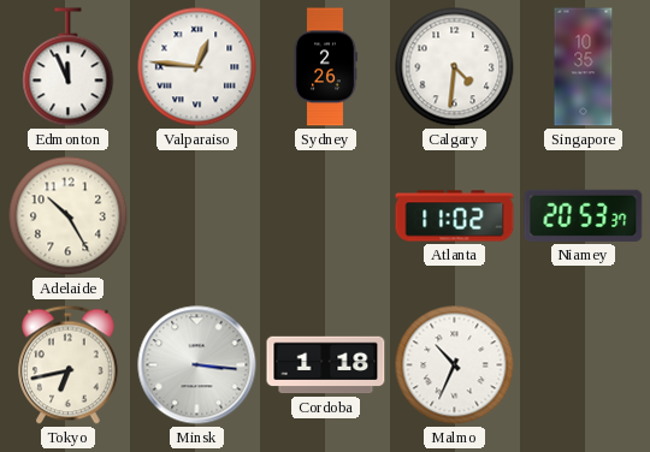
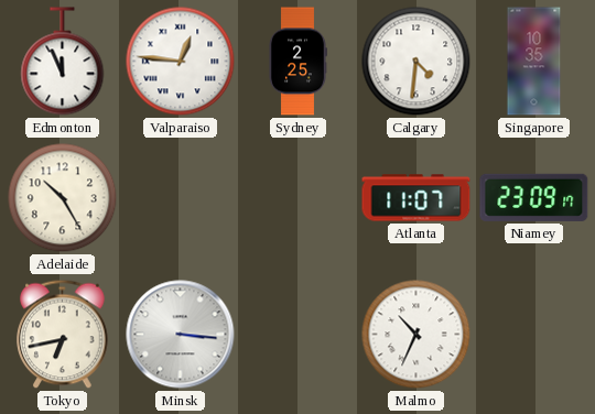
Sydney: 2:26 -> 2:25
Atlanta: 11:02 -> 11:07
Niamey: 20:53 -> 23:09
Cordoba: 1:18 -> none
